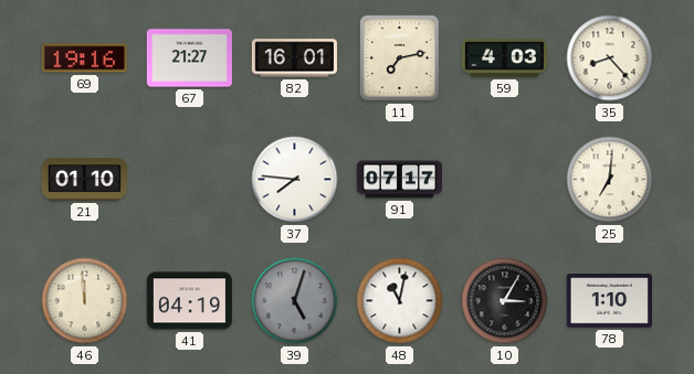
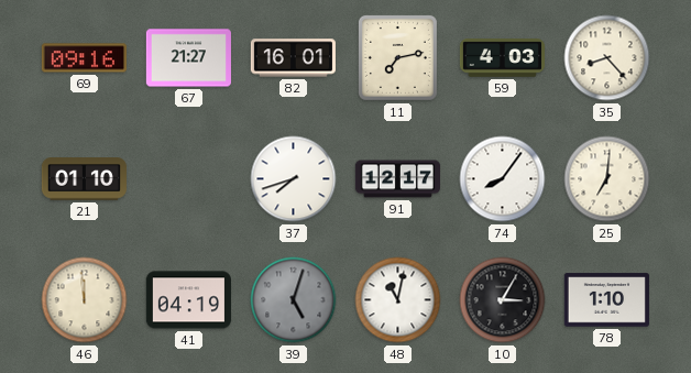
69: 19:16 -> 09:16
37: 7:46 -> 7:42
91: 07:17 -> 12:17
74: none -> 8:06
